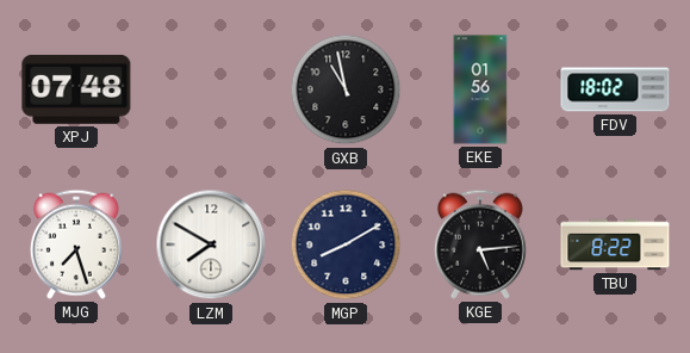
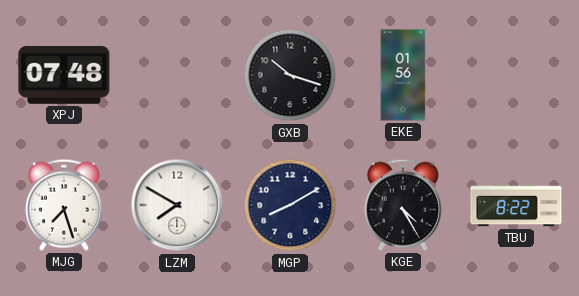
GXB: 10:58 -> 10:18
FDV: 18:02 -> none
KGE: 5:14 -> 4:25
